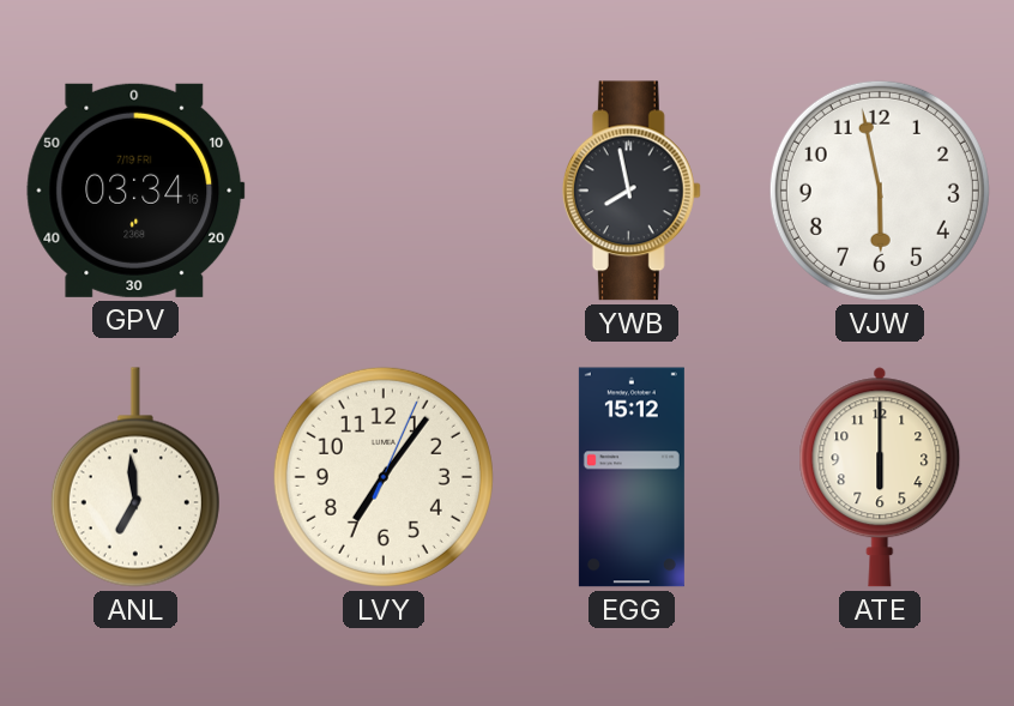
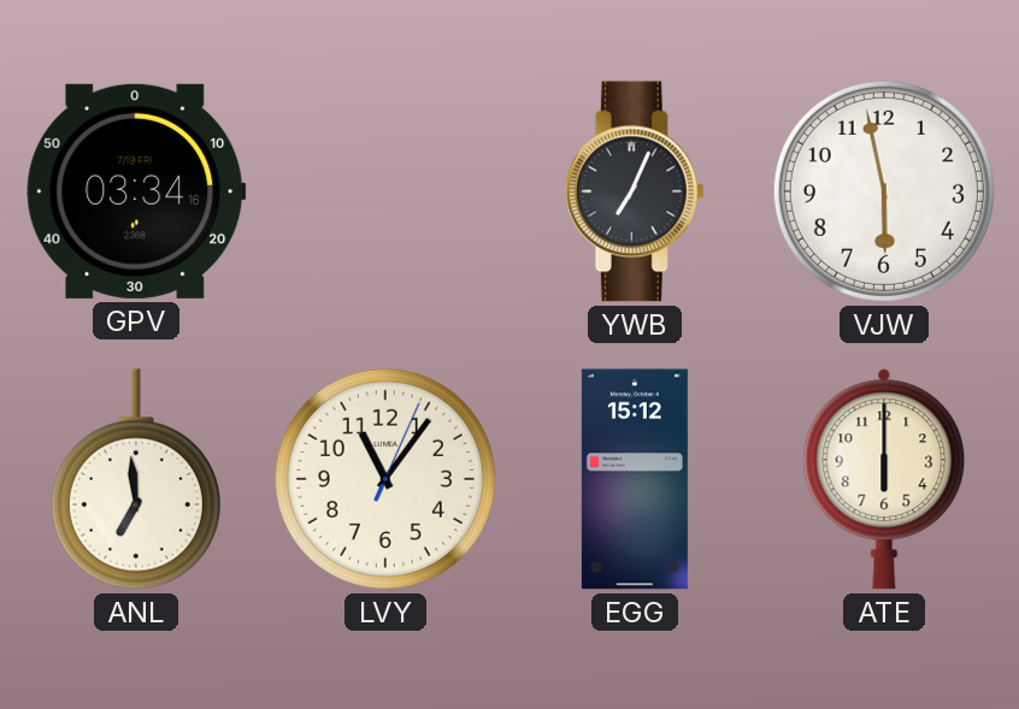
YWB: 7:58 -> 7:04
LVY: 7:06 -> 11:06
